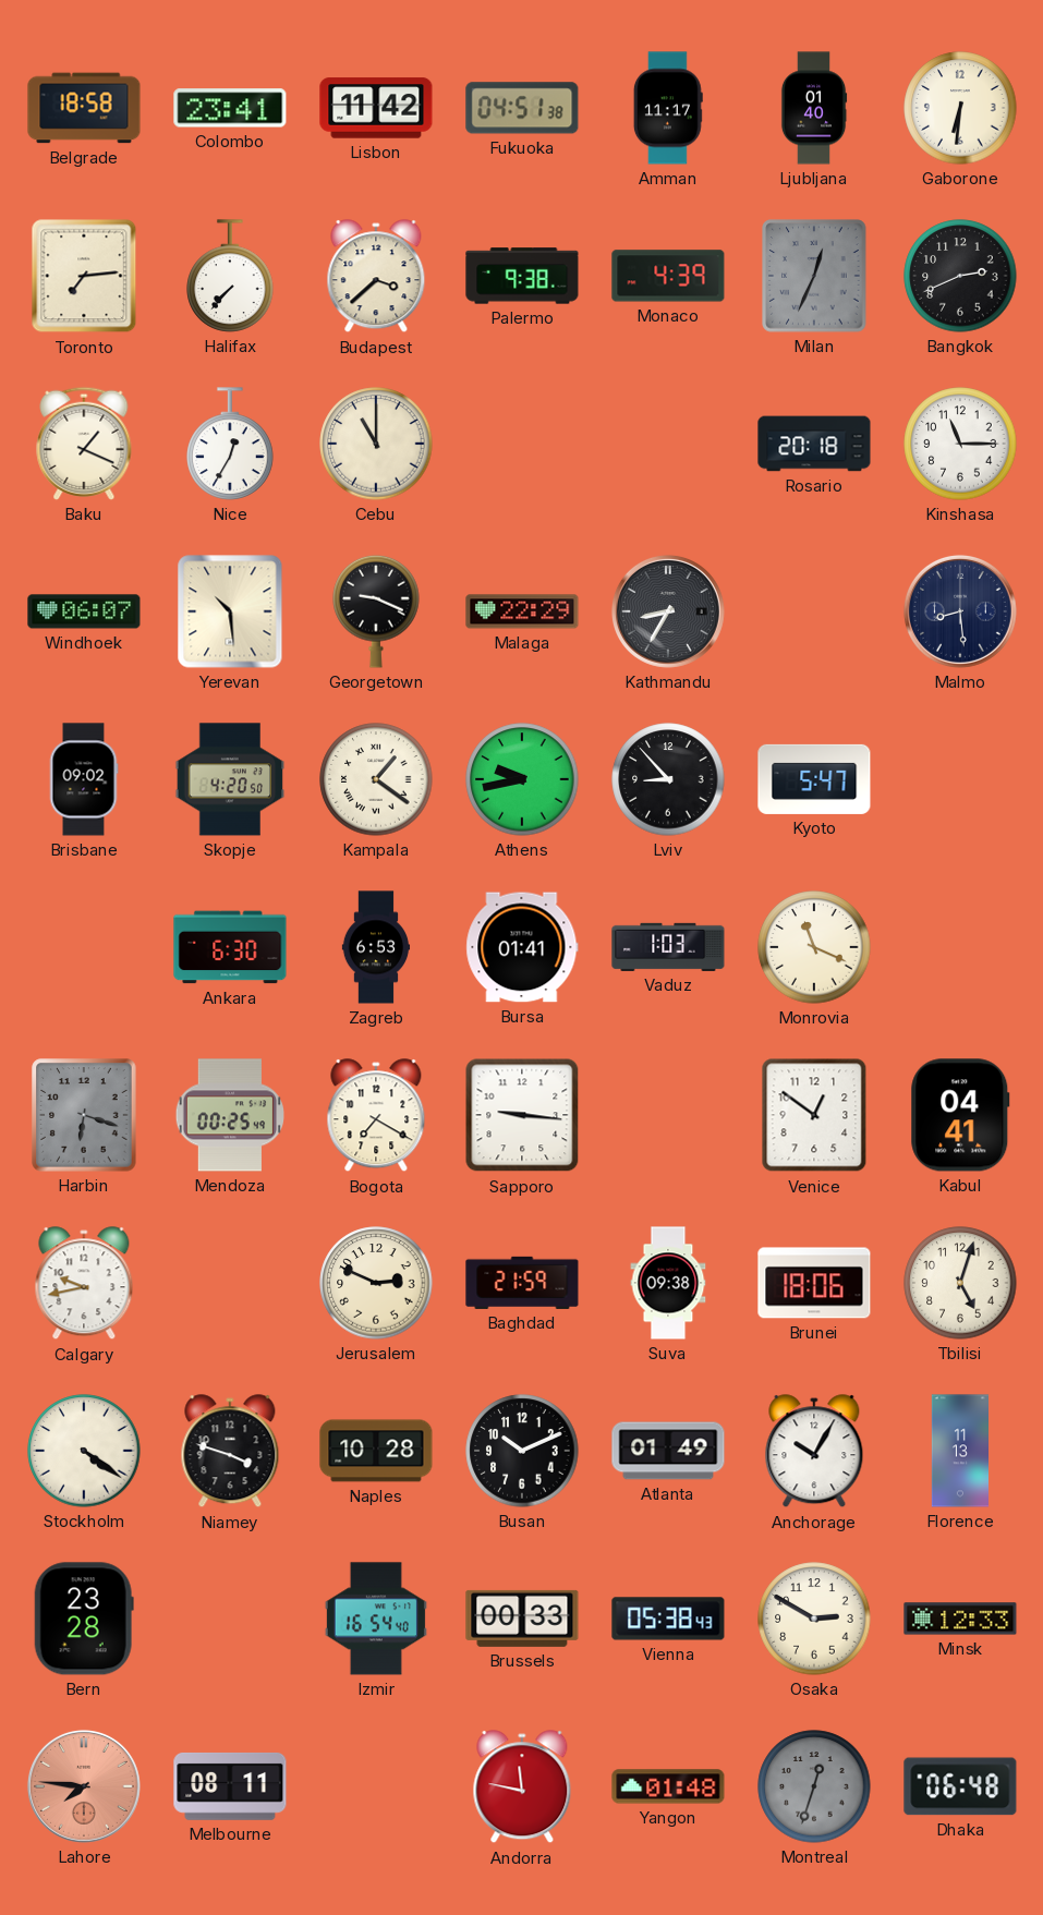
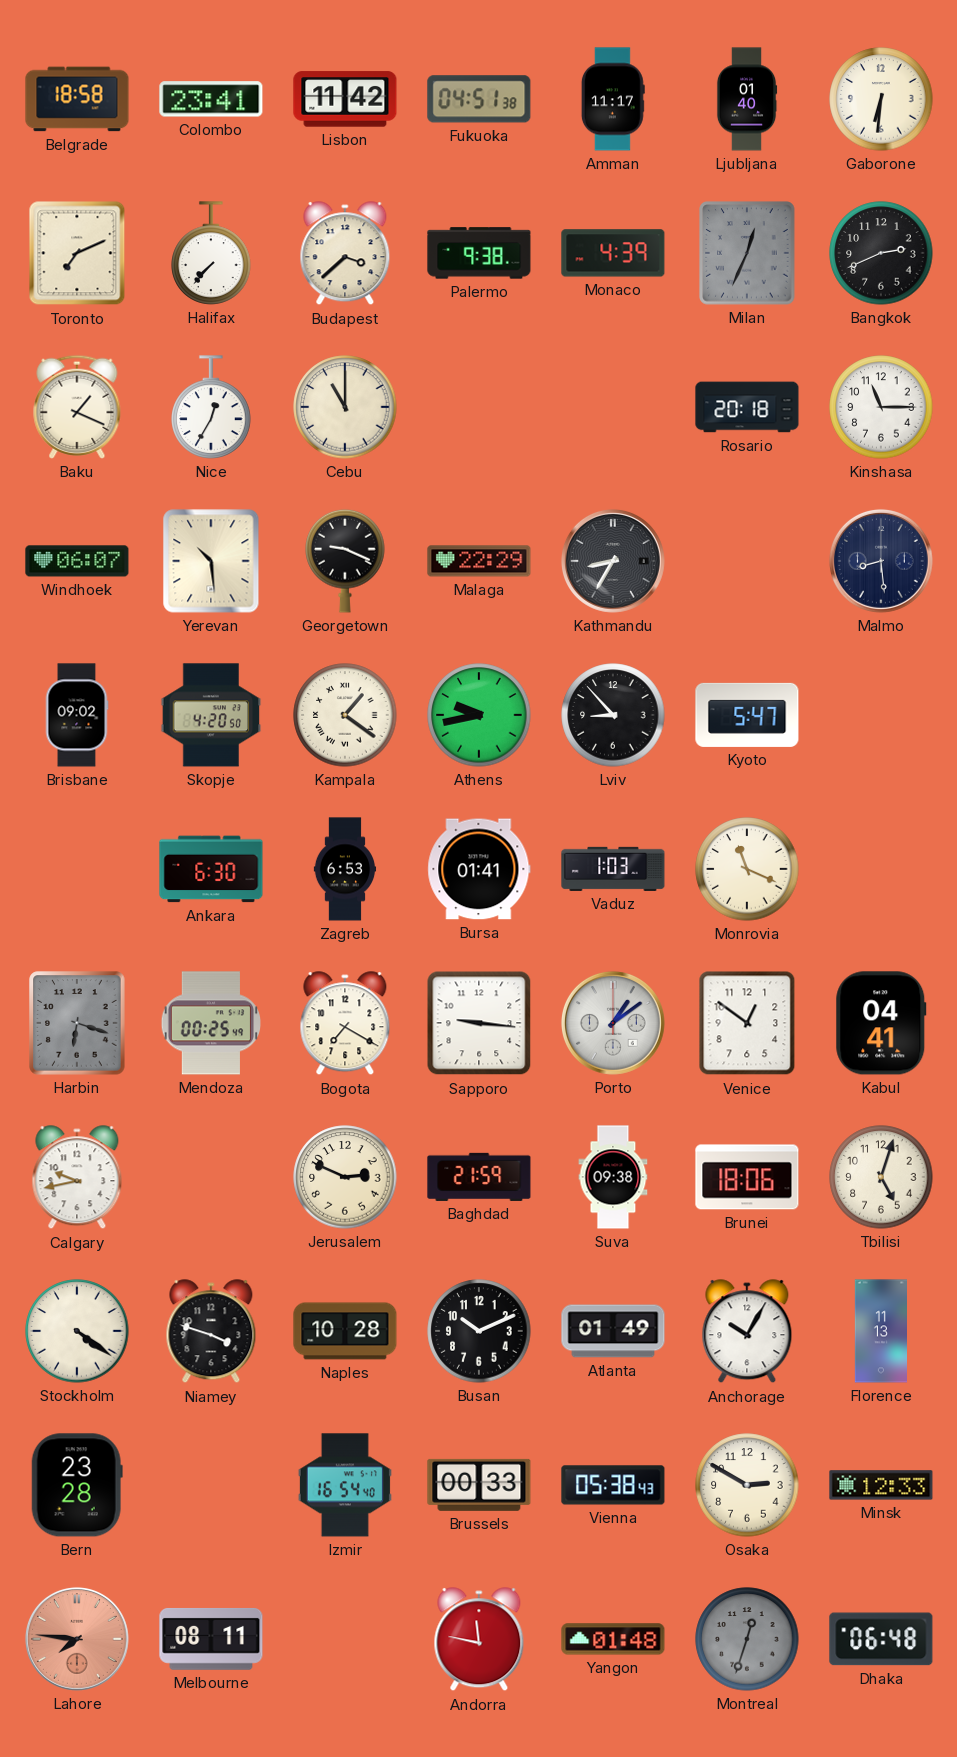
Toronto: 7:14 -> 7:11
Porto: none -> 1:09
